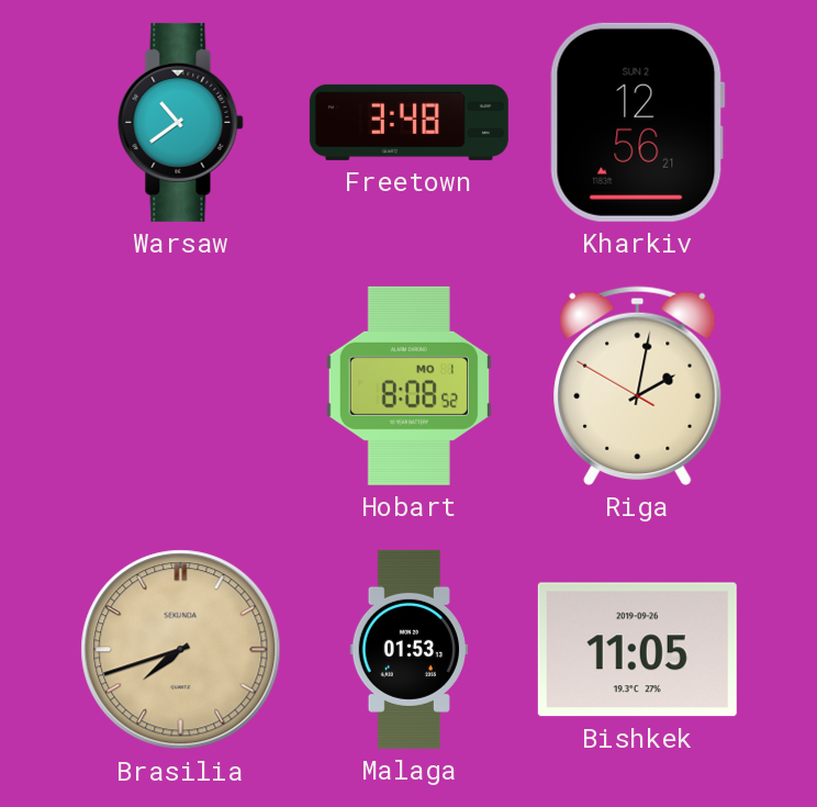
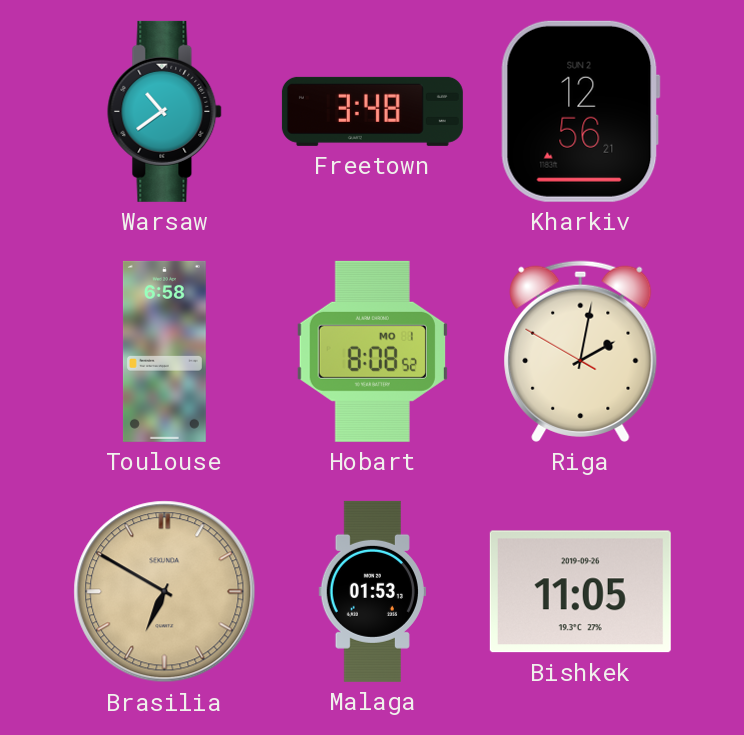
Toulouse: none -> 6:58
Brasilia: 7:42 -> 6:50
